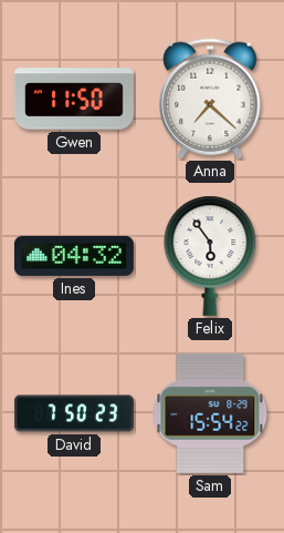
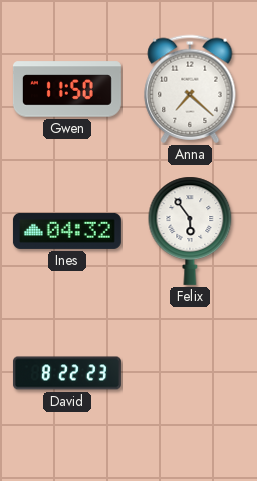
David: 7:50 -> 8:22
Sam: 15:54 -> none
